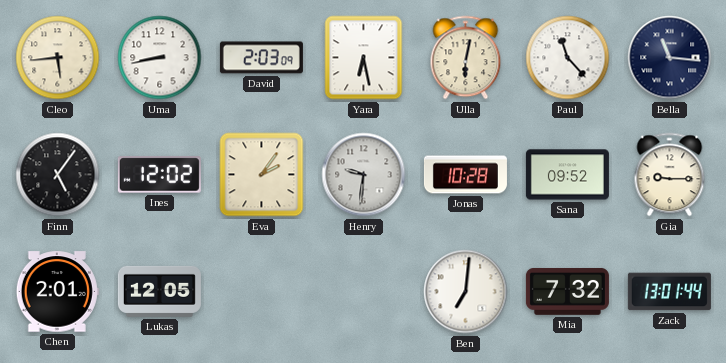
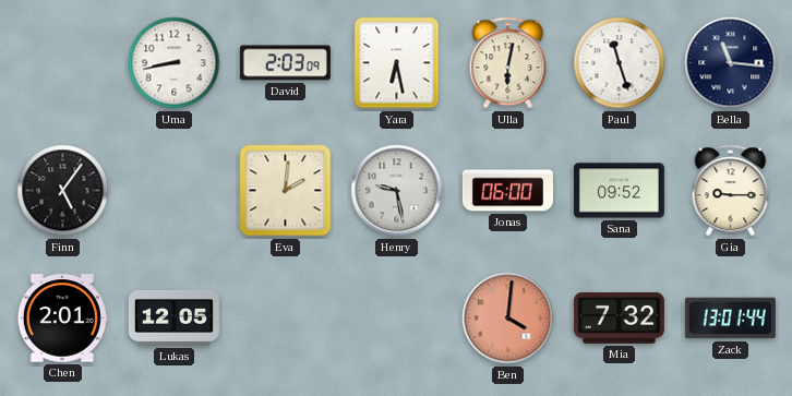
Cleo: 5:44 -> none
Paul: 11:23 -> 11:27
Ines: 12:02 -> none
Eva: 2:06 -> 2:01
Henry: 9:31 -> 9:28
Jonas: 10:28 -> 06:00
Ben: 7:01 -> 4:01
Ben dial: white -> salmon
